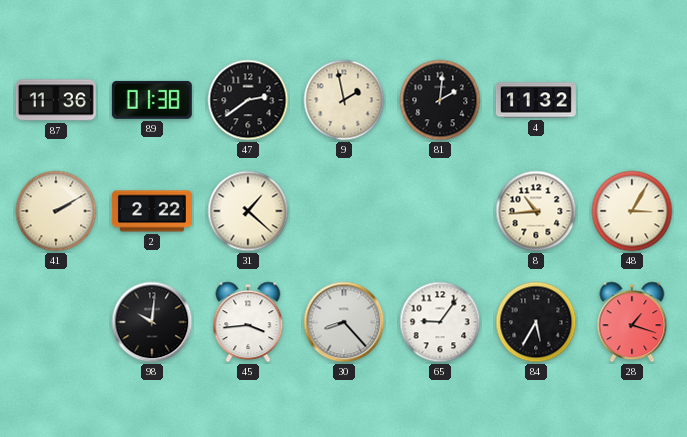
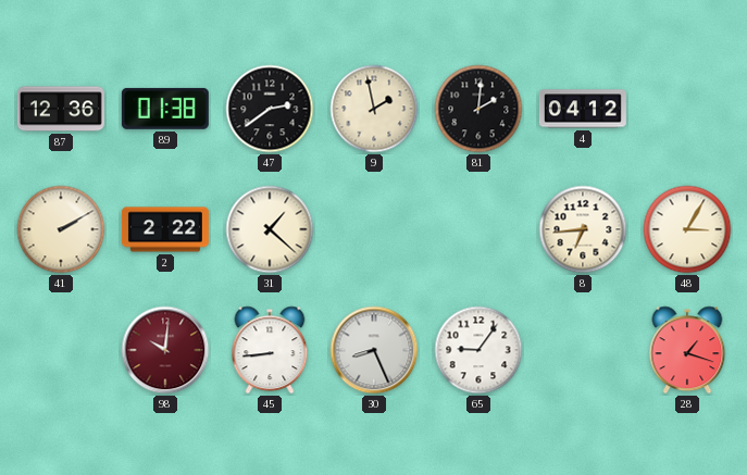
87: 11:36 -> 12:36
4: 11:32 -> 04:12
8: 10:44 -> 6:44
98 dial: black -> burgundy
45: 3:44 -> 8:44
30: 8:23 -> 8:26
84: 5:35 -> none
